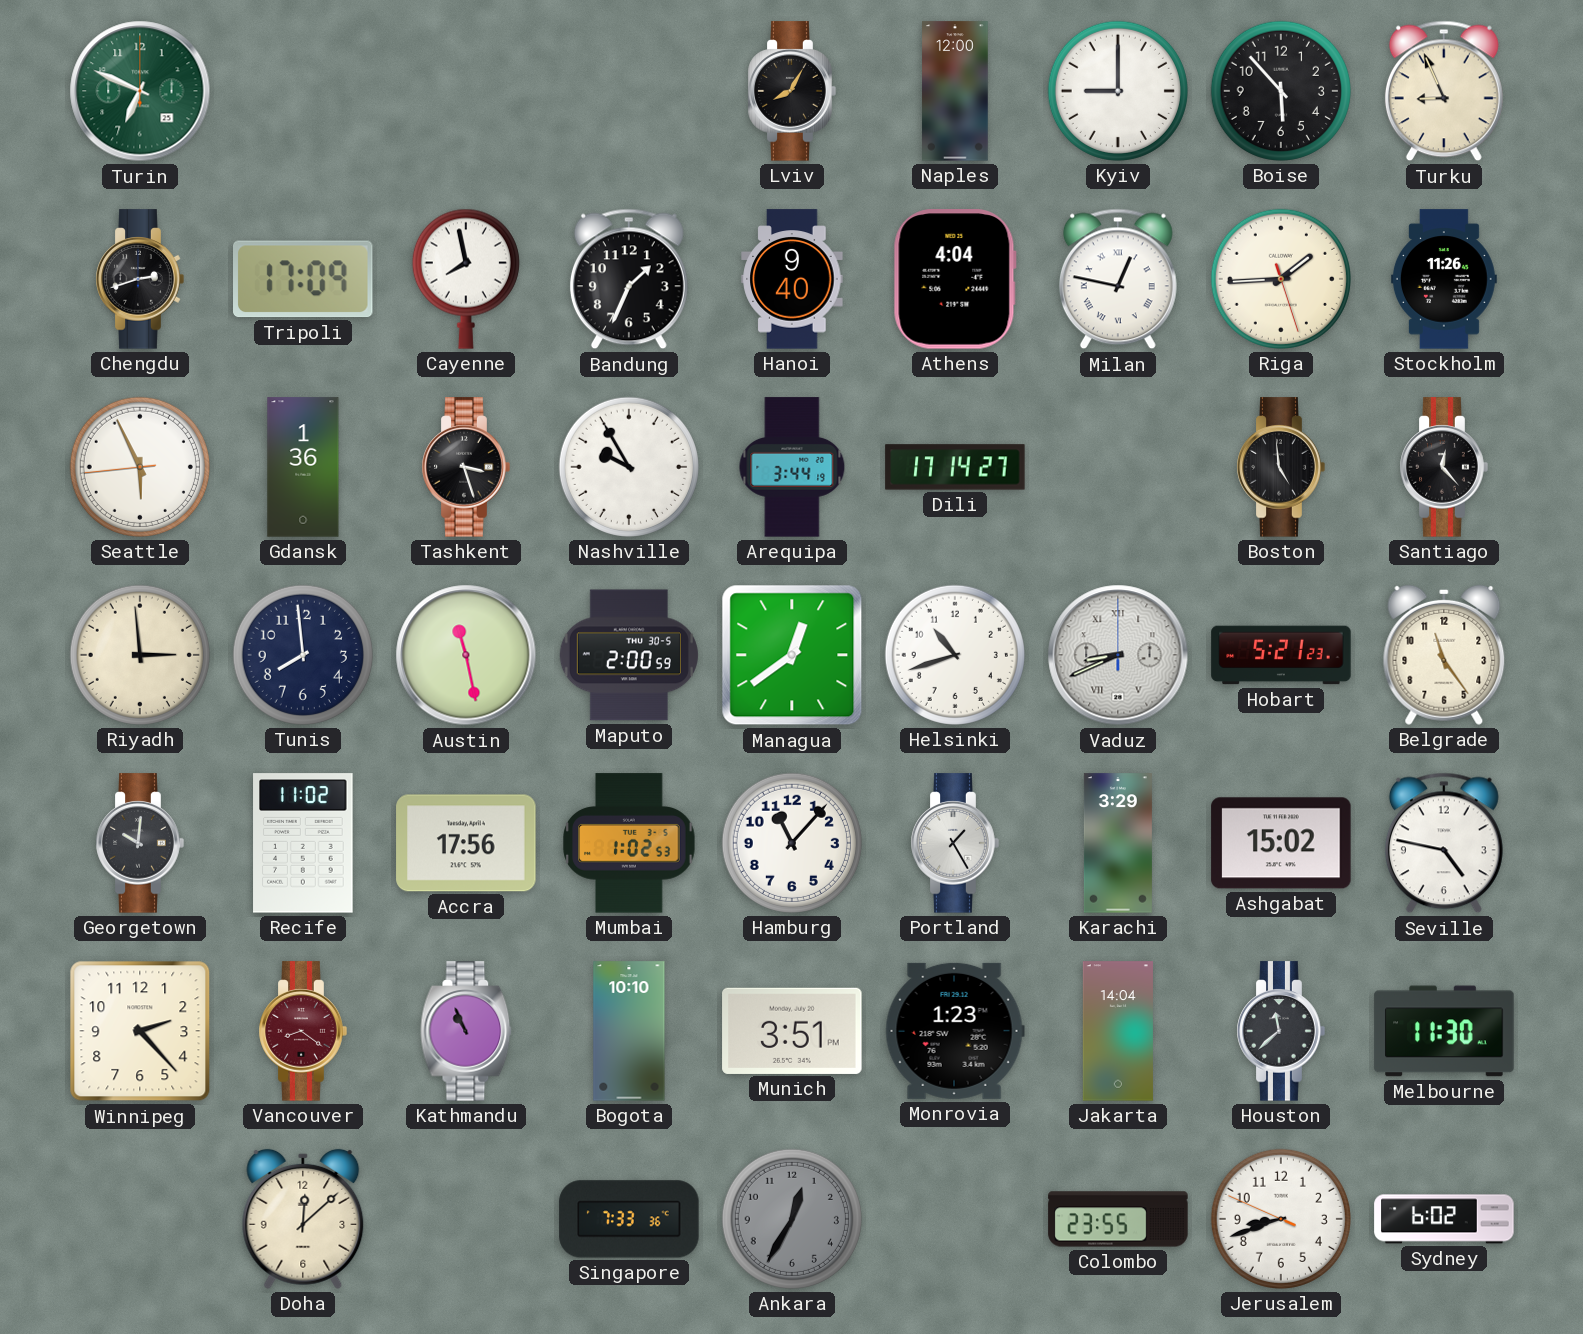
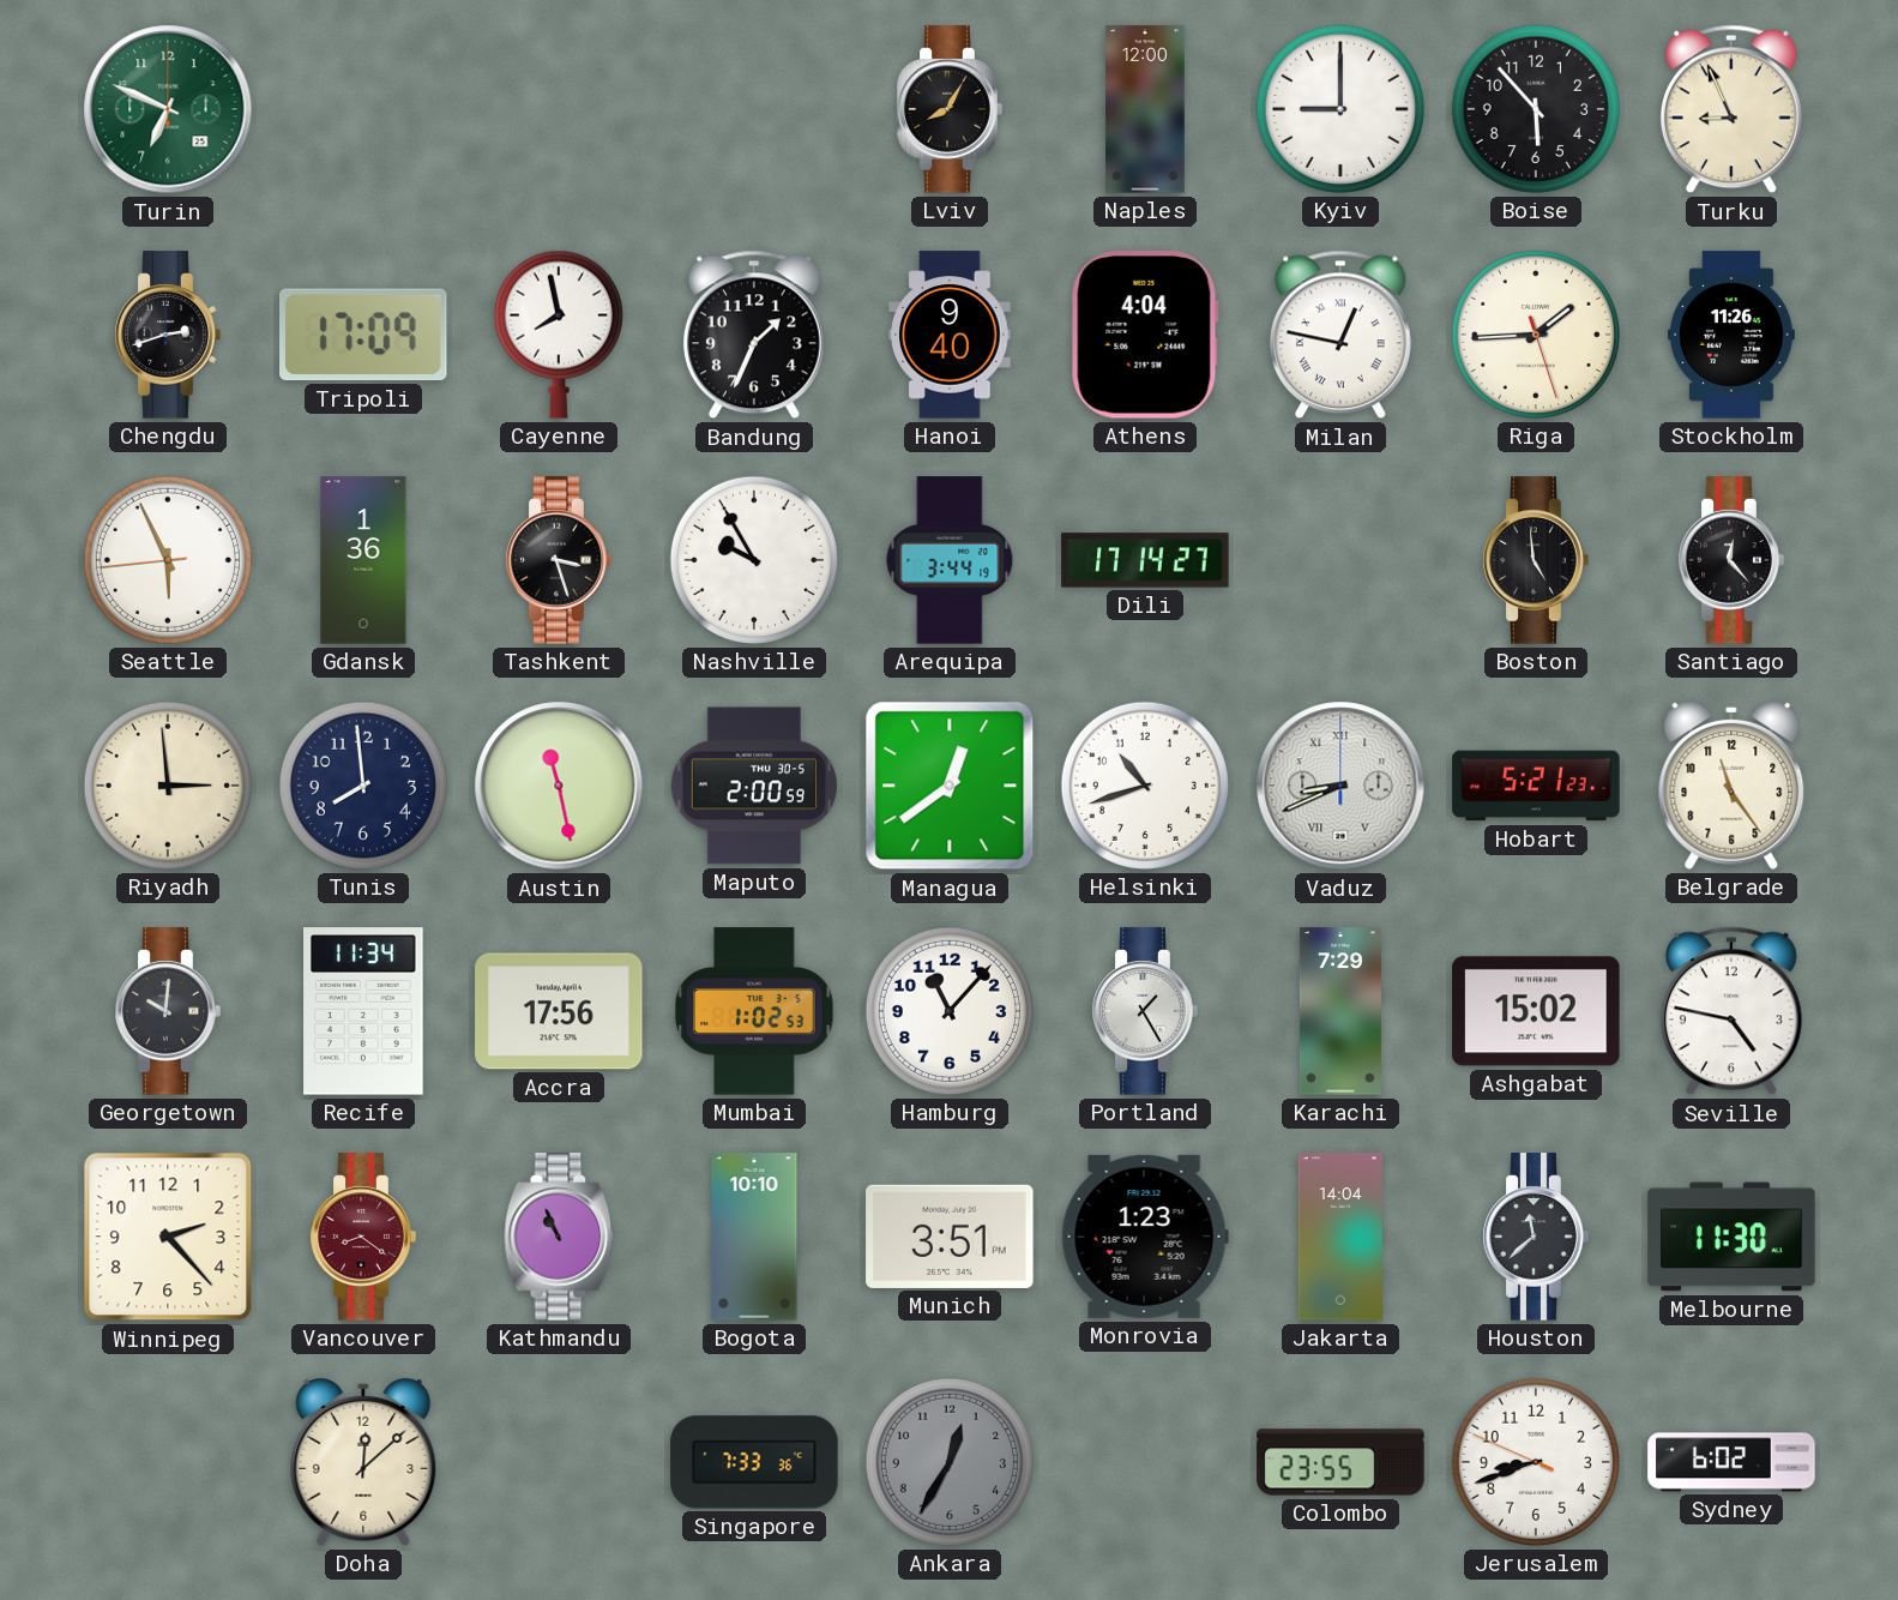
Recife: 11:02 -> 11:34
Karachi: 3:29 -> 7:29
